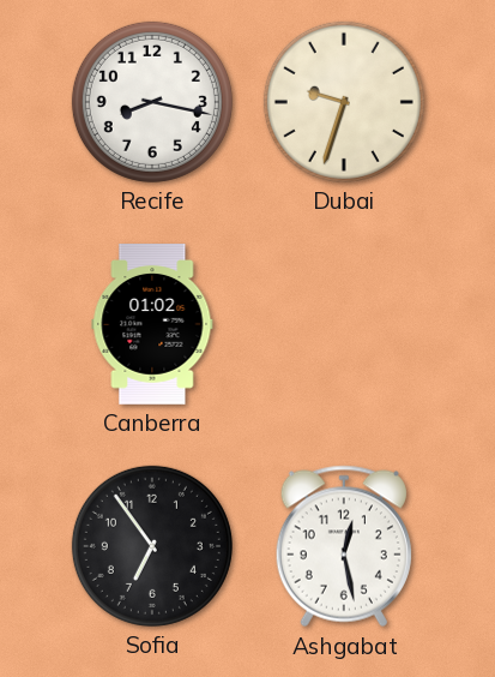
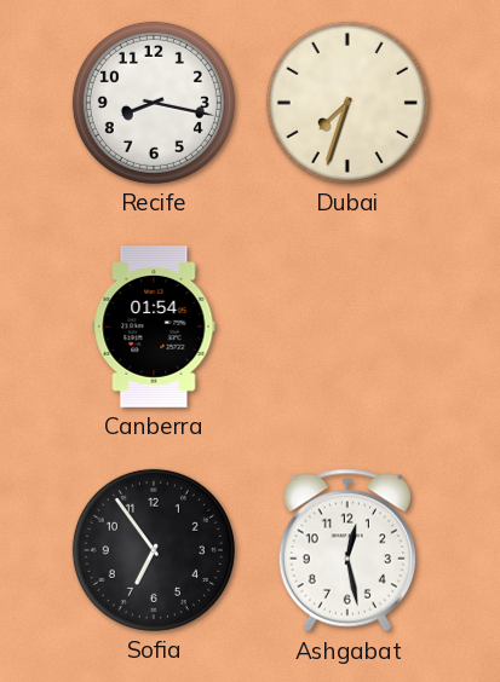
Dubai: 9:33 -> 7:33
Canberra: 01:02 -> 01:54
